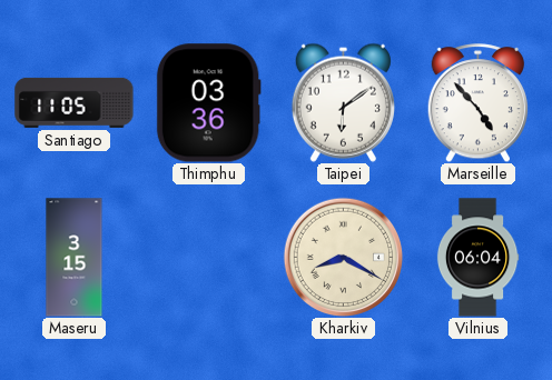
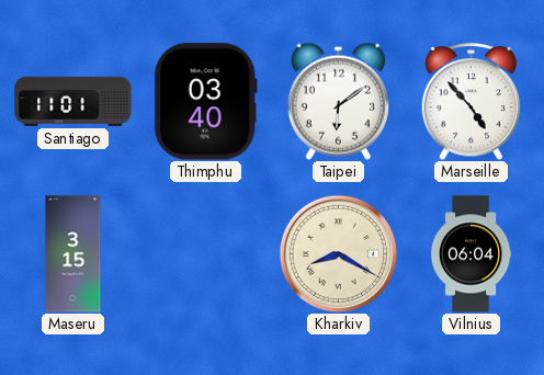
Santiago: 11:05 -> 11:01
Thimphu: 03:36 -> 03:40
